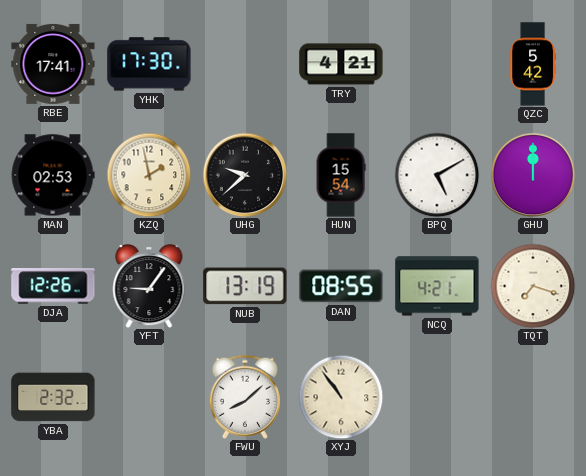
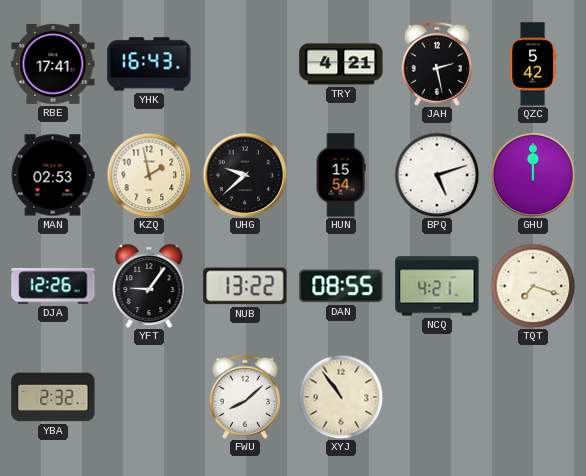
YHK: 17:30 -> 16:43
JAH: none -> 2:28
BPQ: 5:10 -> 5:12
NUB: 13:19 -> 13:22
